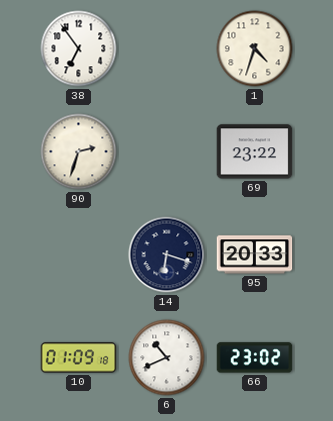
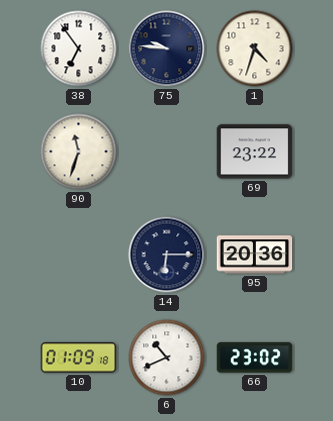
75: none -> 9:46
90: 2:33 -> 11:33
14: 6:18 -> 6:15
95: 20:33 -> 20:36
